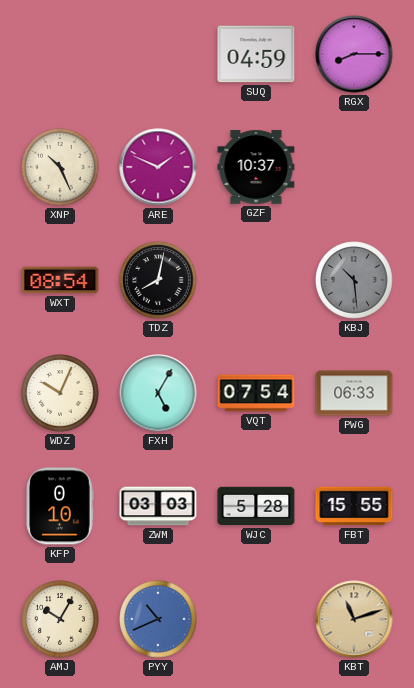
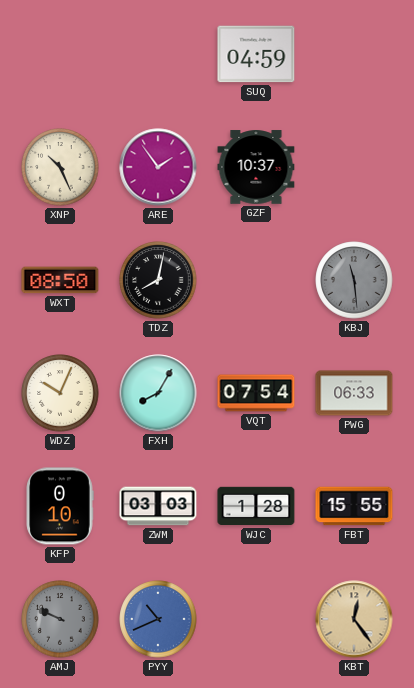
RGX: 8:15 -> none
ARE: 1:49 -> 1:54
WXT: 08:54 -> 08:50
KBJ: 10:29 -> 11:29
FXH: 5:05 -> 8:05
WJC: 5:28 -> 1:28
AMJ: 10:05 -> 9:49
AMJ dial: cream -> grey
KBT: 11:12 -> 12:24
